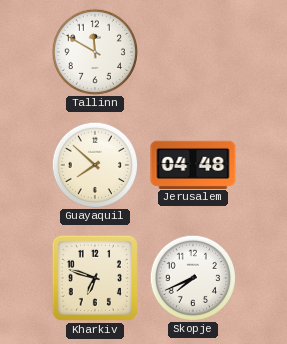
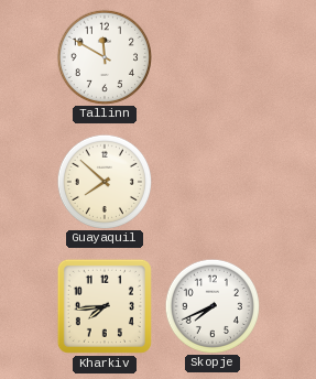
Jerusalem: 04:48 -> none
Kharkiv: 6:48 -> 7:44
